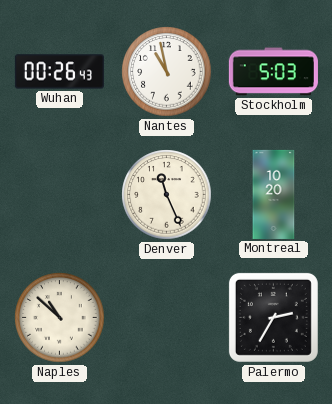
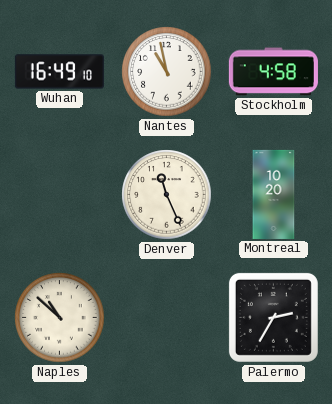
Wuhan: 00:26 -> 16:49
Stockholm: 5:03 -> 4:58
